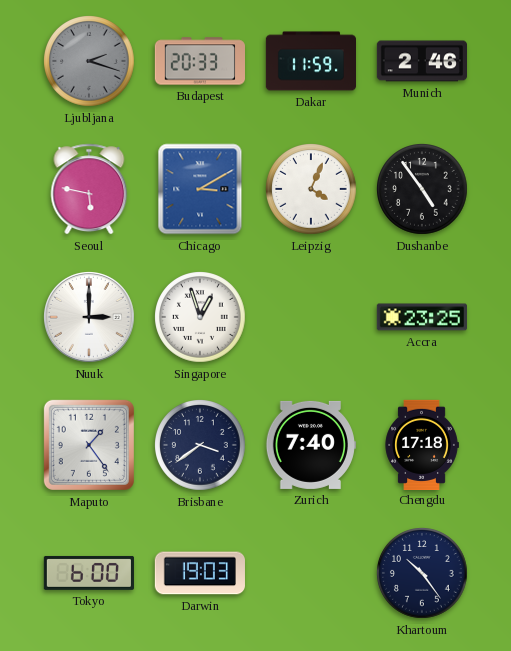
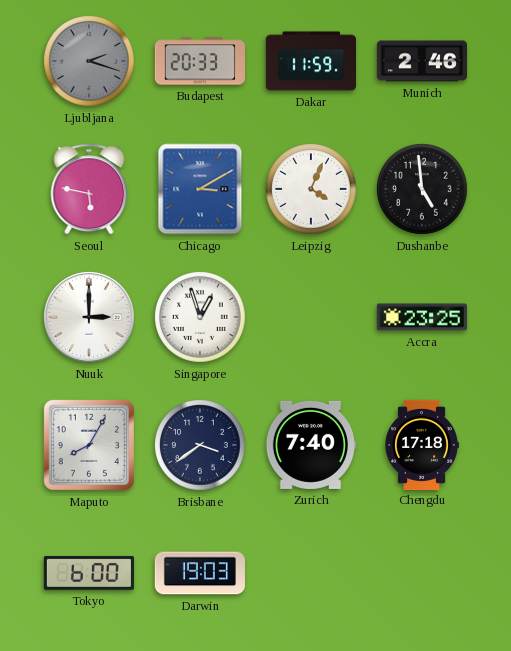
Dushanbe: 4:54 -> 4:59
Maputo: 1:24 -> 8:05
Khartoum: 10:24 -> none
